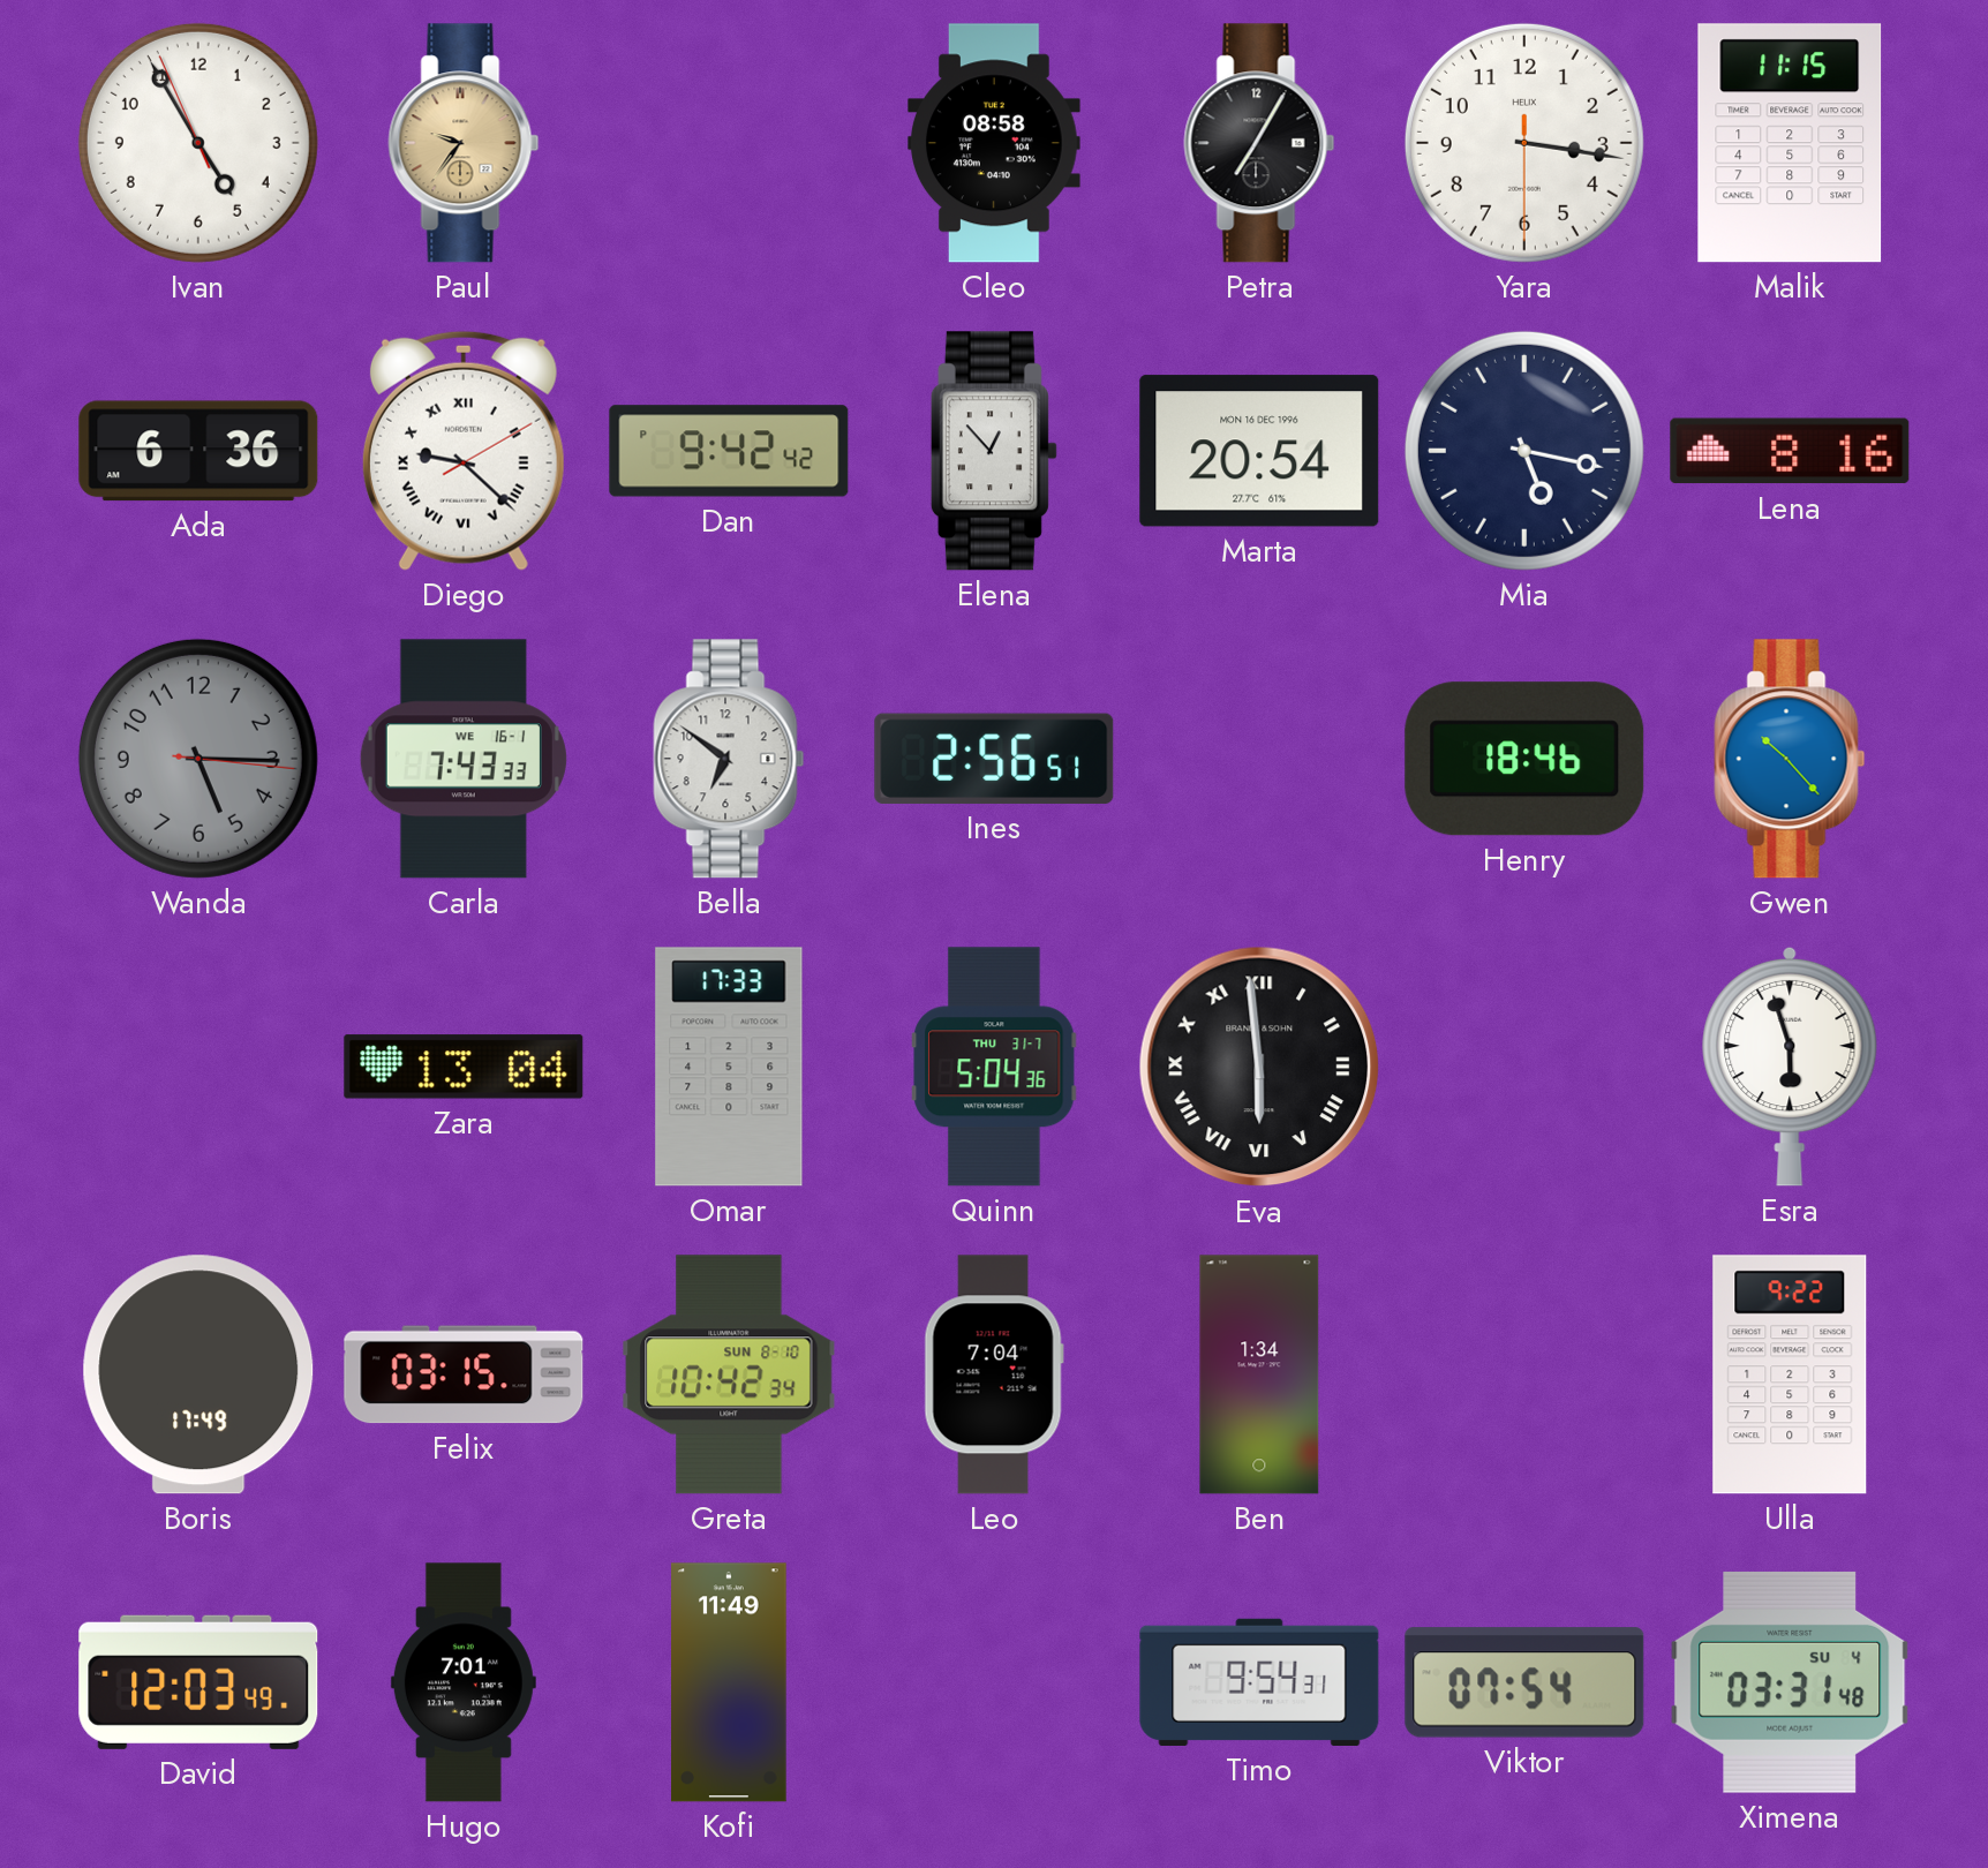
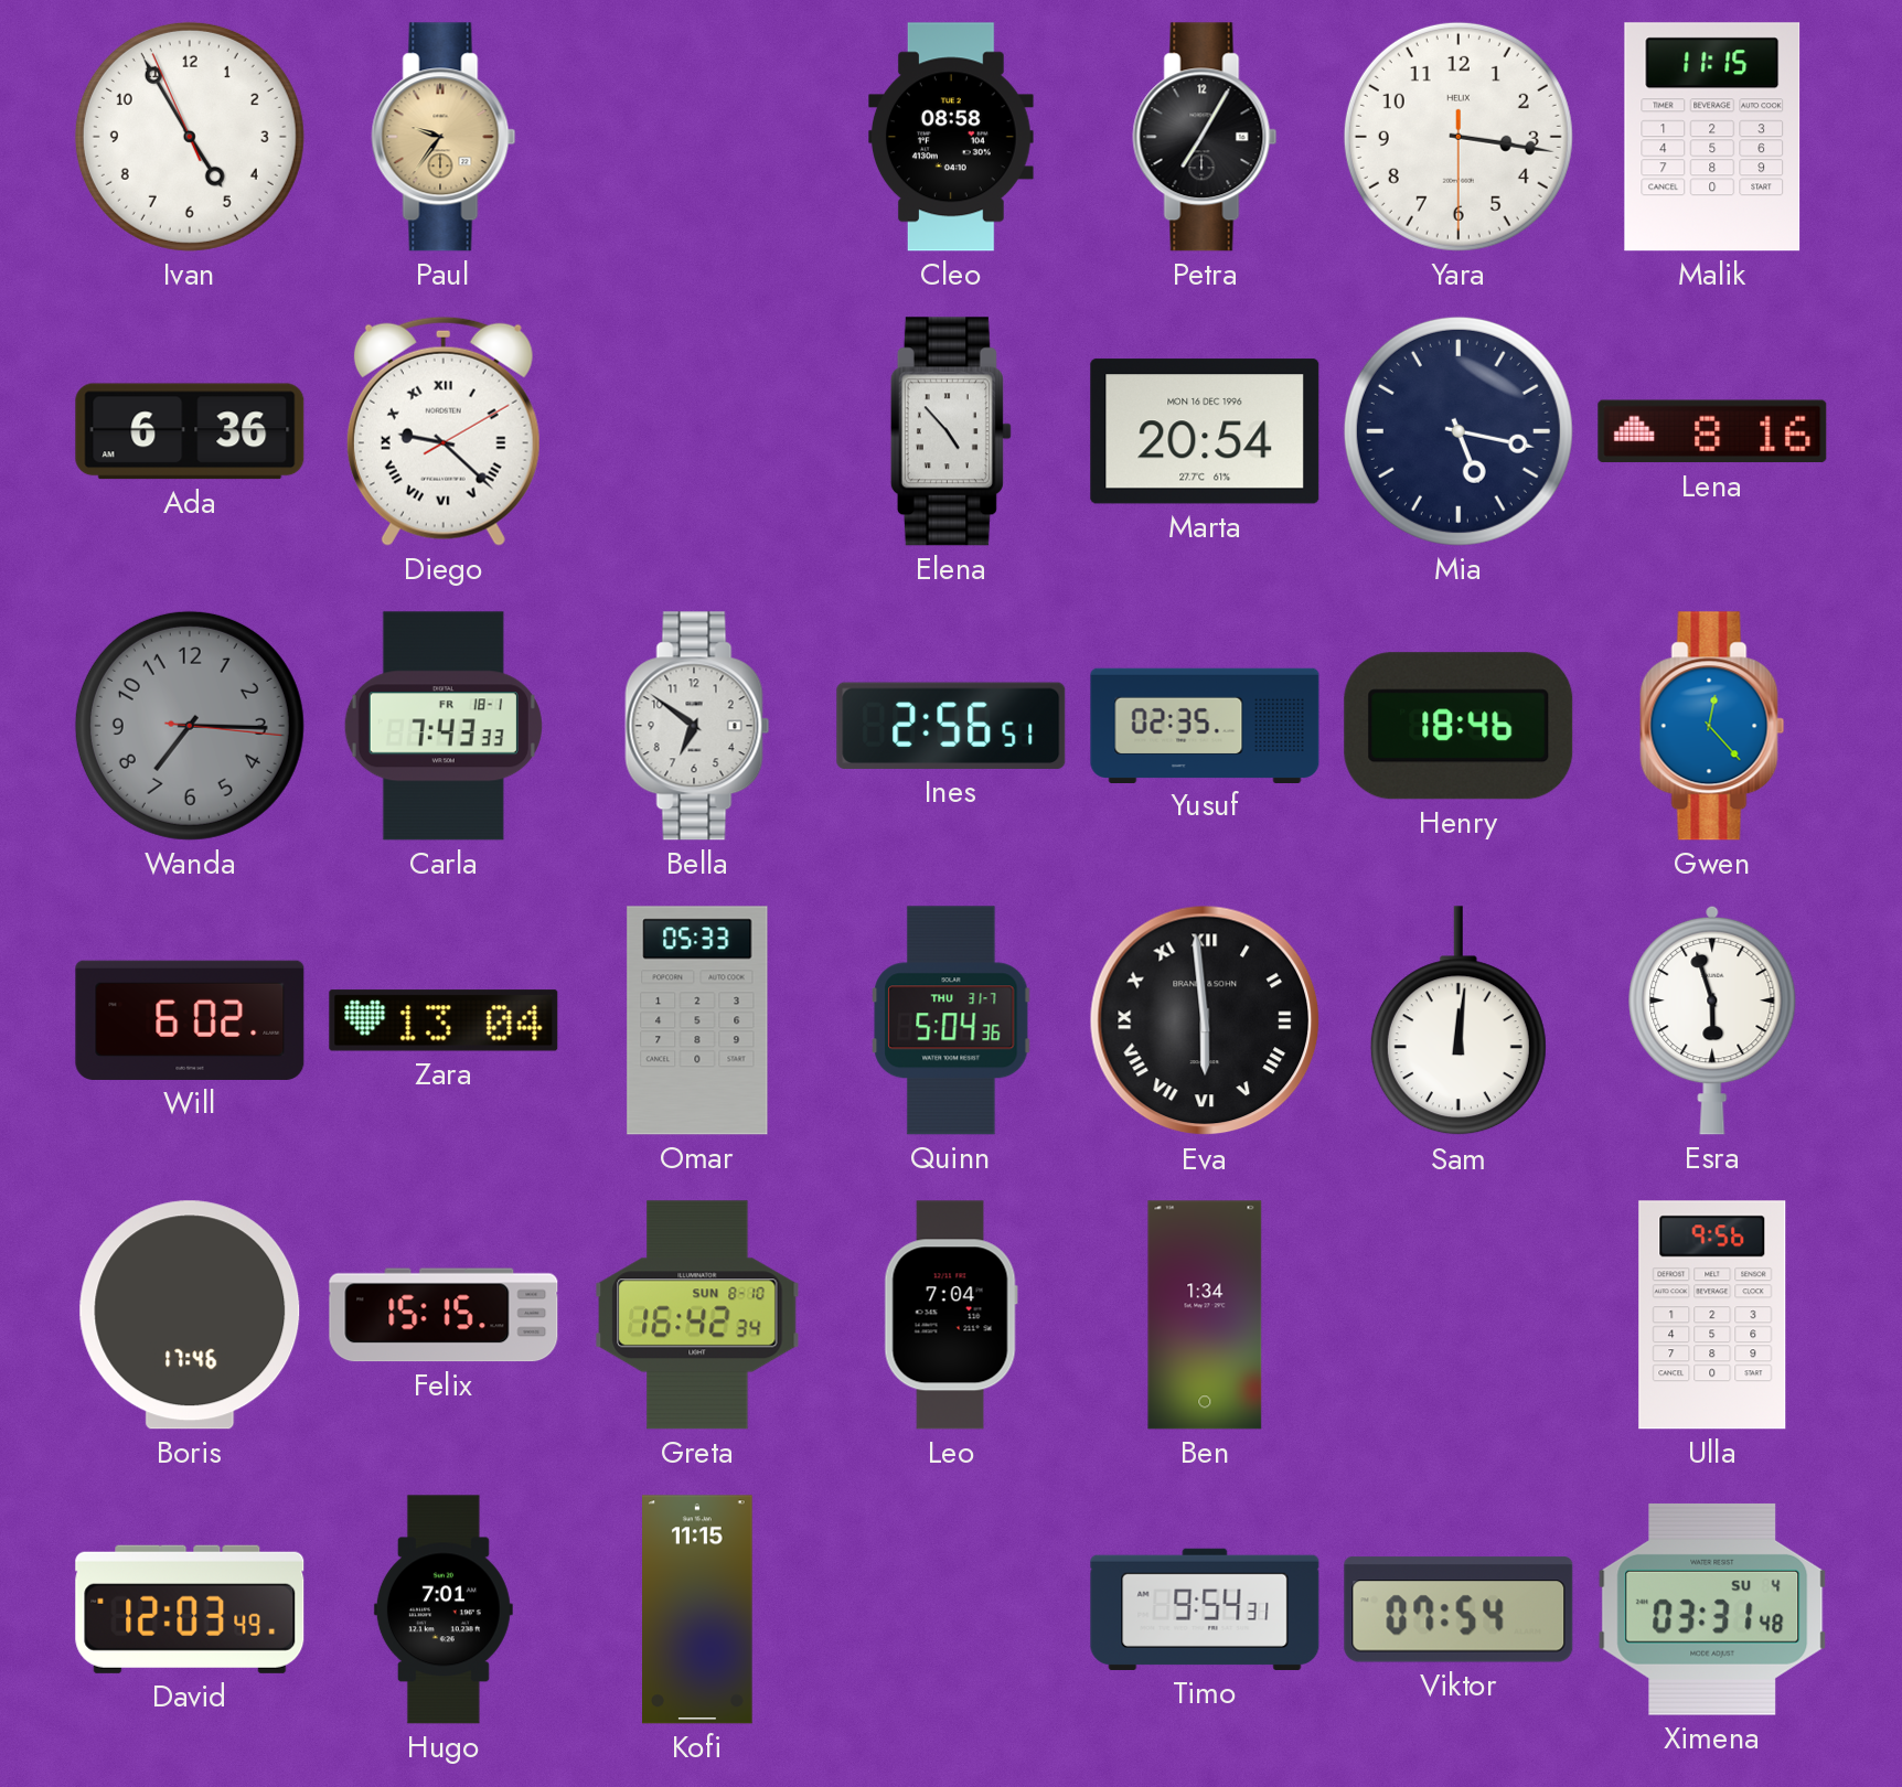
Dan: 9:42 -> none
Elena: 12:53 -> 4:53
Wanda: 5:15 -> 7:15
Carla date: WE 16-1 -> FR 18-1
Yusuf: none -> 02:35
Gwen: 10:23 -> 12:23
Will: none -> 6:02
Omar: 17:33 -> 05:33
Sam: none -> 12:01
Boris: 17:49 -> 17:46
Felix: 03:15 -> 15:15
Greta: 10:42 -> 16:42
Ulla: 9:22 -> 9:56
Kofi: 11:49 -> 11:15
